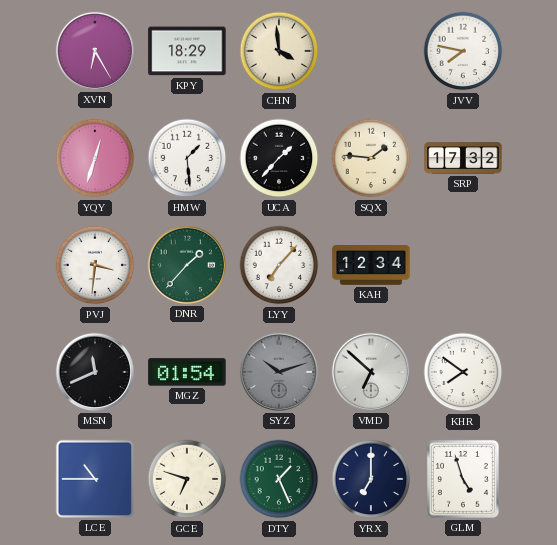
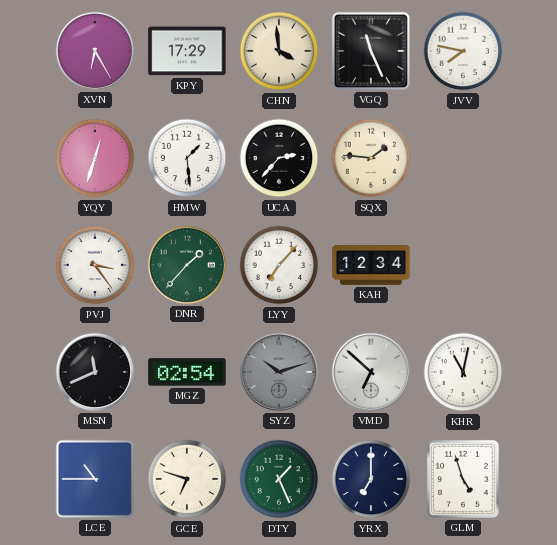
KPY: 18:29 -> 17:29
VGQ: none -> 11:26
UCA: 1:37 -> 2:37
SRP: 17:32 -> none
PVJ: 3:31 -> 3:24
MGZ: 01:54 -> 02:54
KHR: 7:51 -> 11:02
